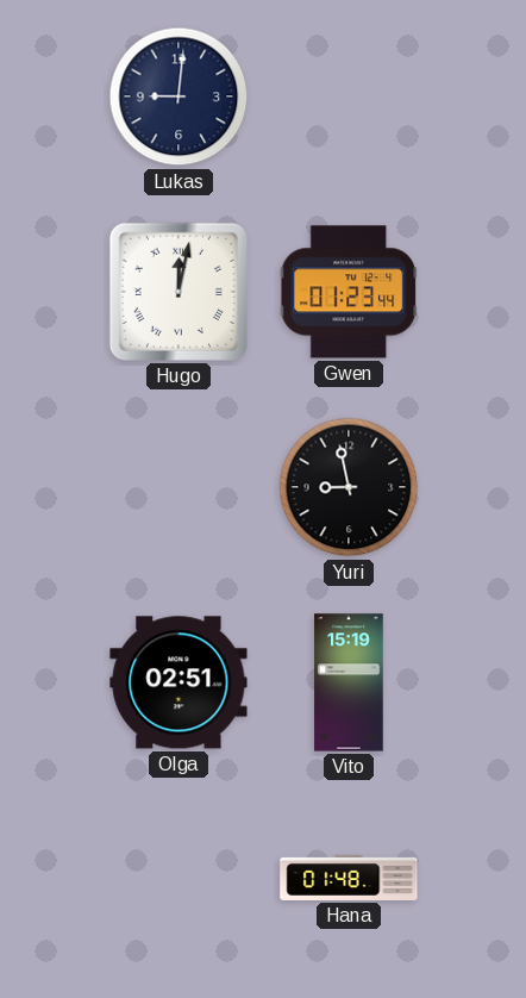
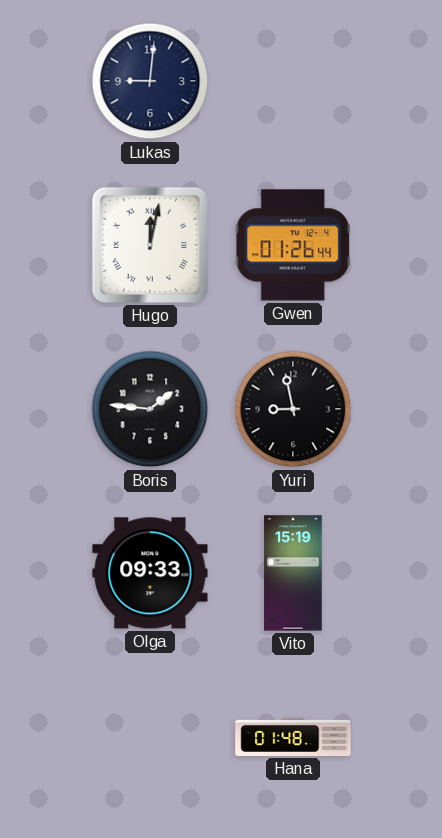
Gwen: 01:23 -> 01:26
Boris: none -> 1:46
Olga: 02:51 -> 09:33
